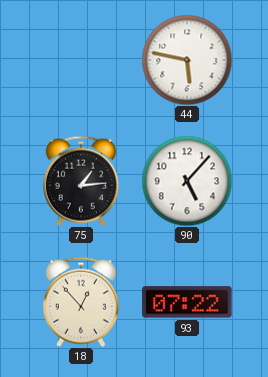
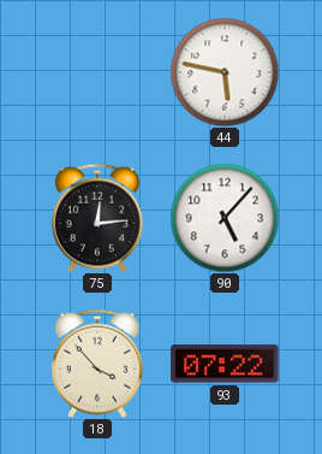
75: 1:14 -> 12:14
18: 12:53 -> 3:53
